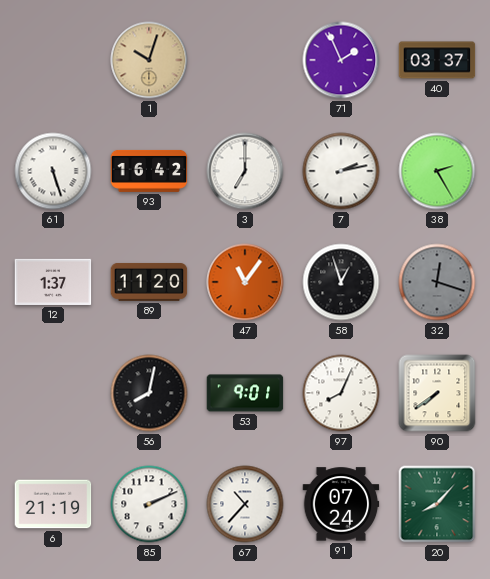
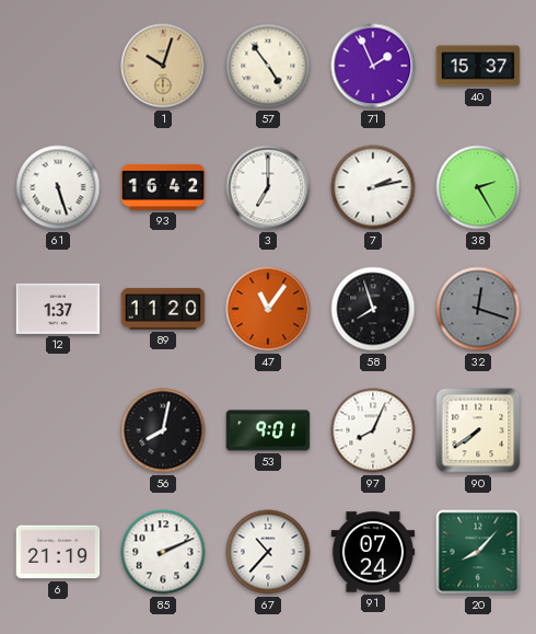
57: none -> 4:54
40: 03:37 -> 15:37
58: 12:57 -> 7:57
